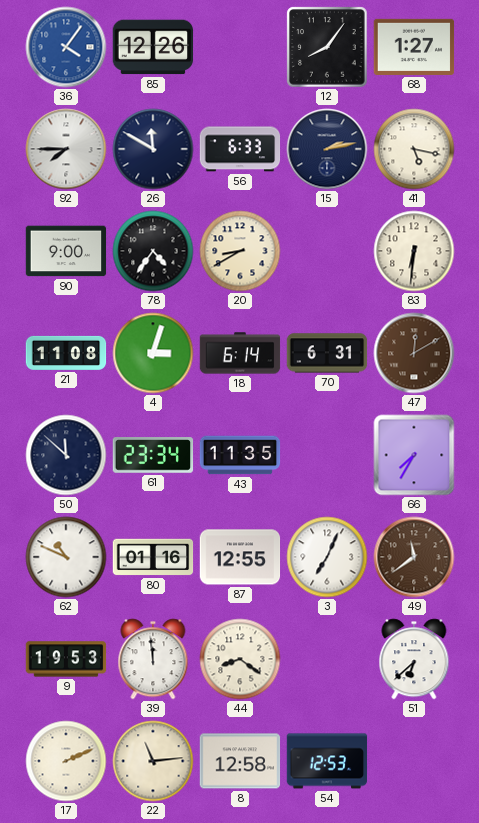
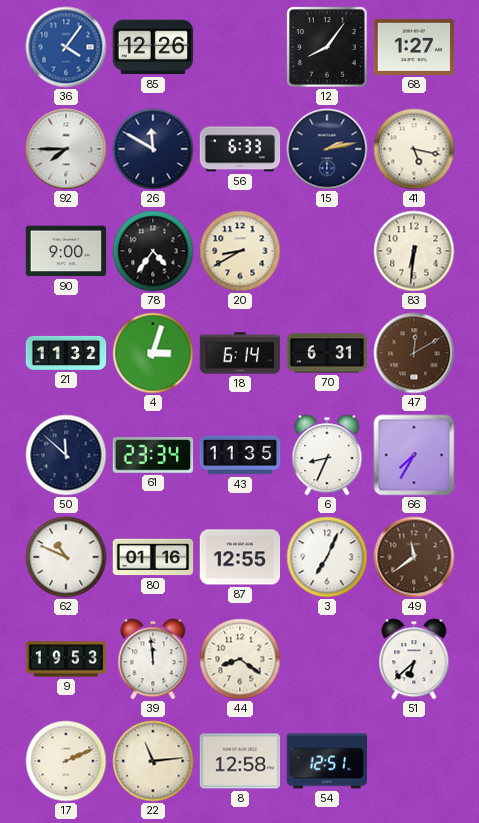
21: 11:08 -> 11:32
6: none -> 8:34
54: 12:53 -> 12:51
